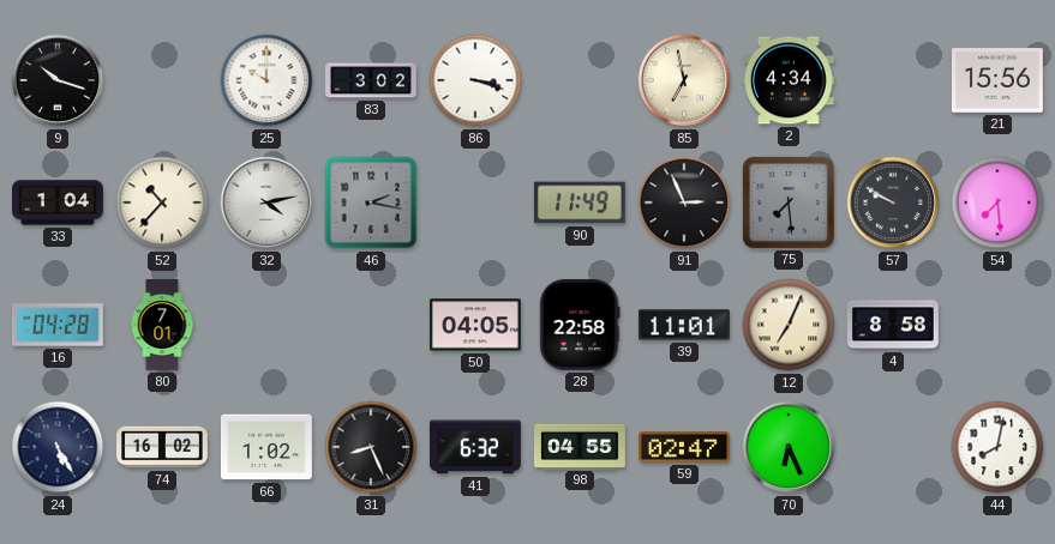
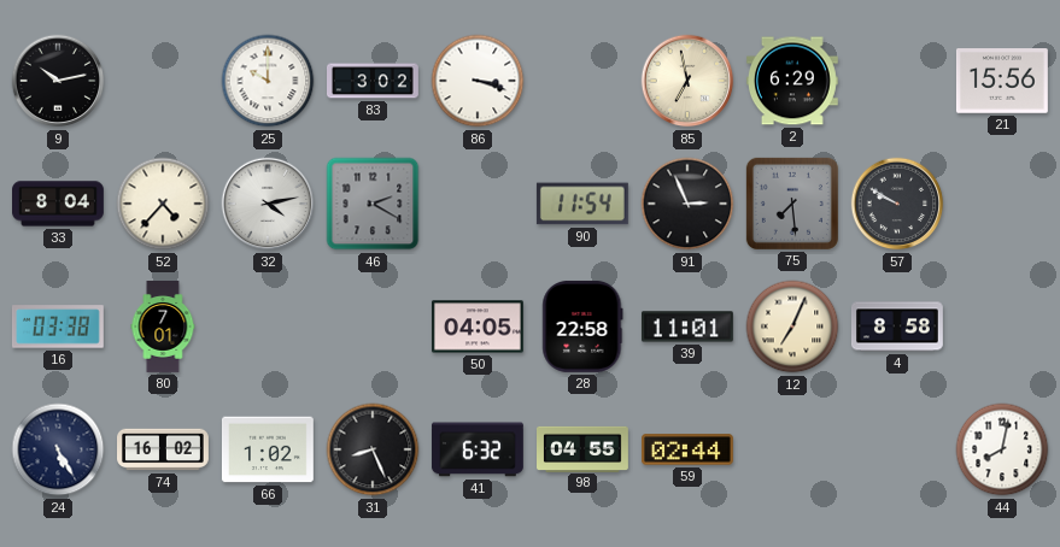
9: 10:18 -> 10:13
2: 4:34 -> 6:29
33: 1:04 -> 8:04
52: 10:37 -> 4:37
46: 2:17 -> 2:20
90: 11:49 -> 11:54
54: 7:29 -> none
16: 04:28 -> 03:38
59: 02:47 -> 02:44
70: 6:26 -> none
